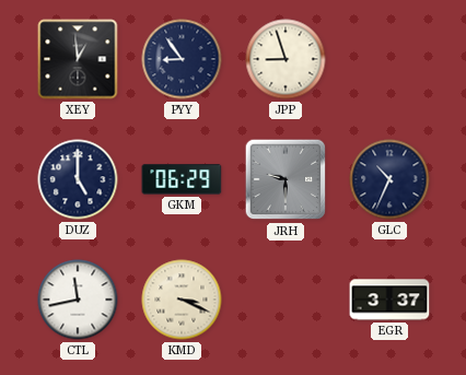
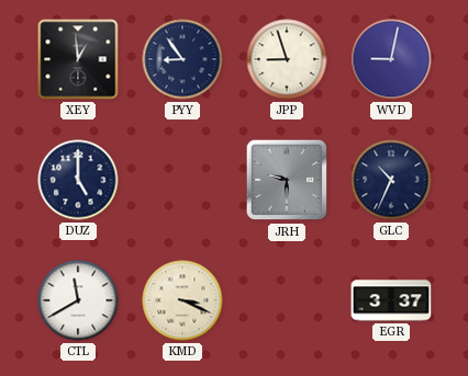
WVD: none -> 9:02
GKM: 06:29 -> none
CTL: 11:43 -> 11:40
